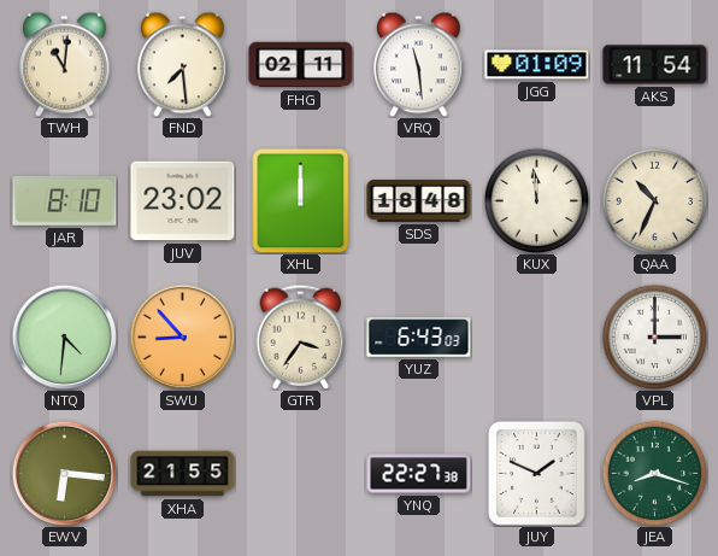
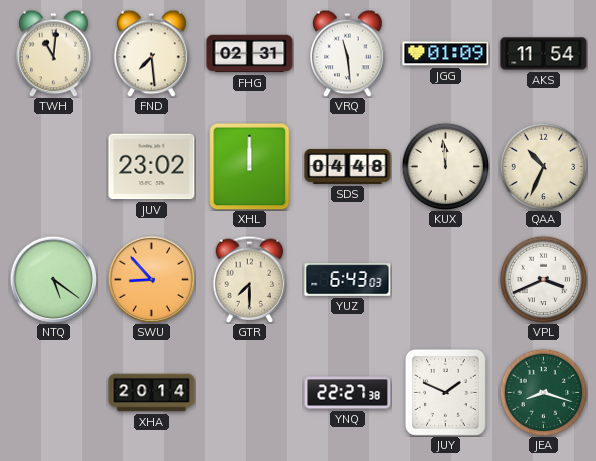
FHG: 02:11 -> 02:31
JAR: 8:10 -> none
SDS: 18:48 -> 04:48
NTQ: 4:31 -> 5:21
GTR: 3:36 -> 7:30
VPL: 3:00 -> 3:41
EWV: 6:16 -> none
XHA: 21:55 -> 20:14
